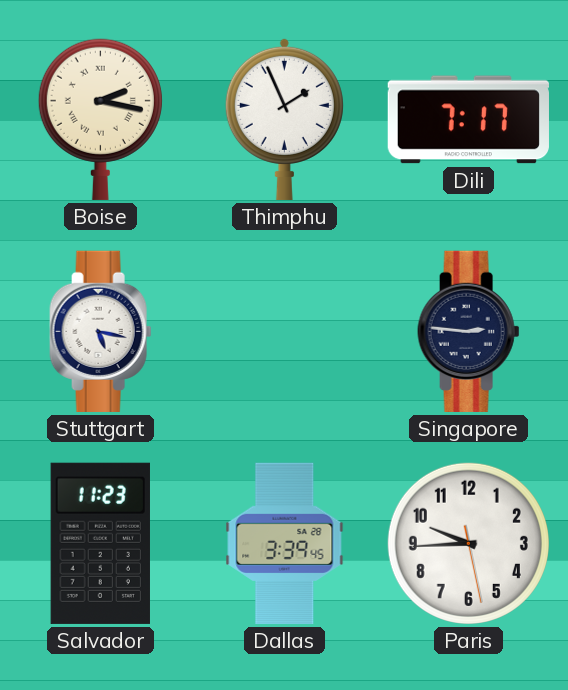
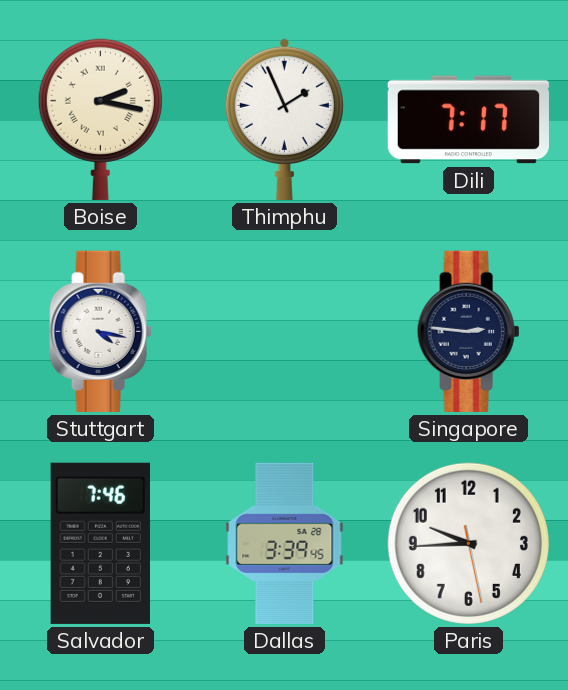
Stuttgart: 5:17 -> 4:17
Salvador: 11:23 -> 7:46
